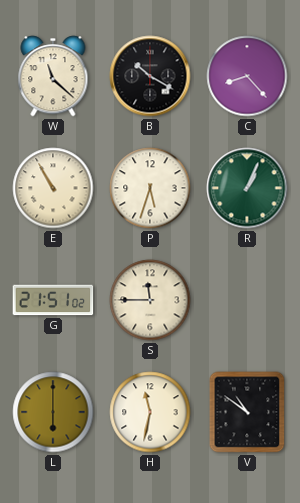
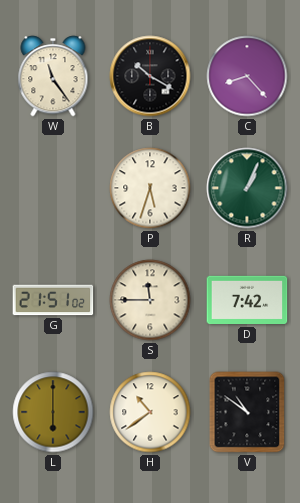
W: 11:22 -> 11:24
E: 10:55 -> none
D: none -> 7:42
H: 11:32 -> 10:39
